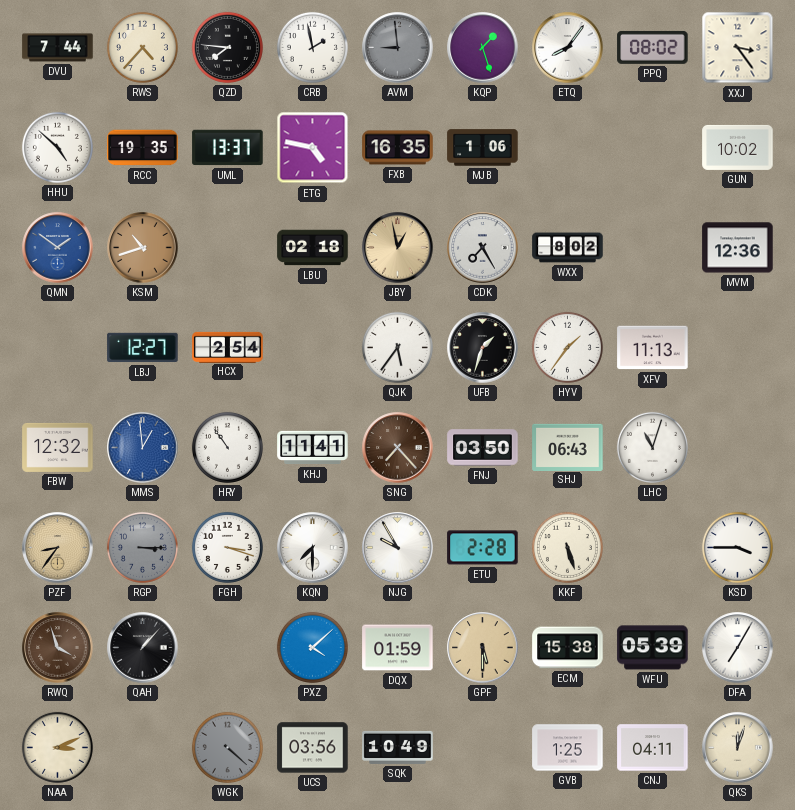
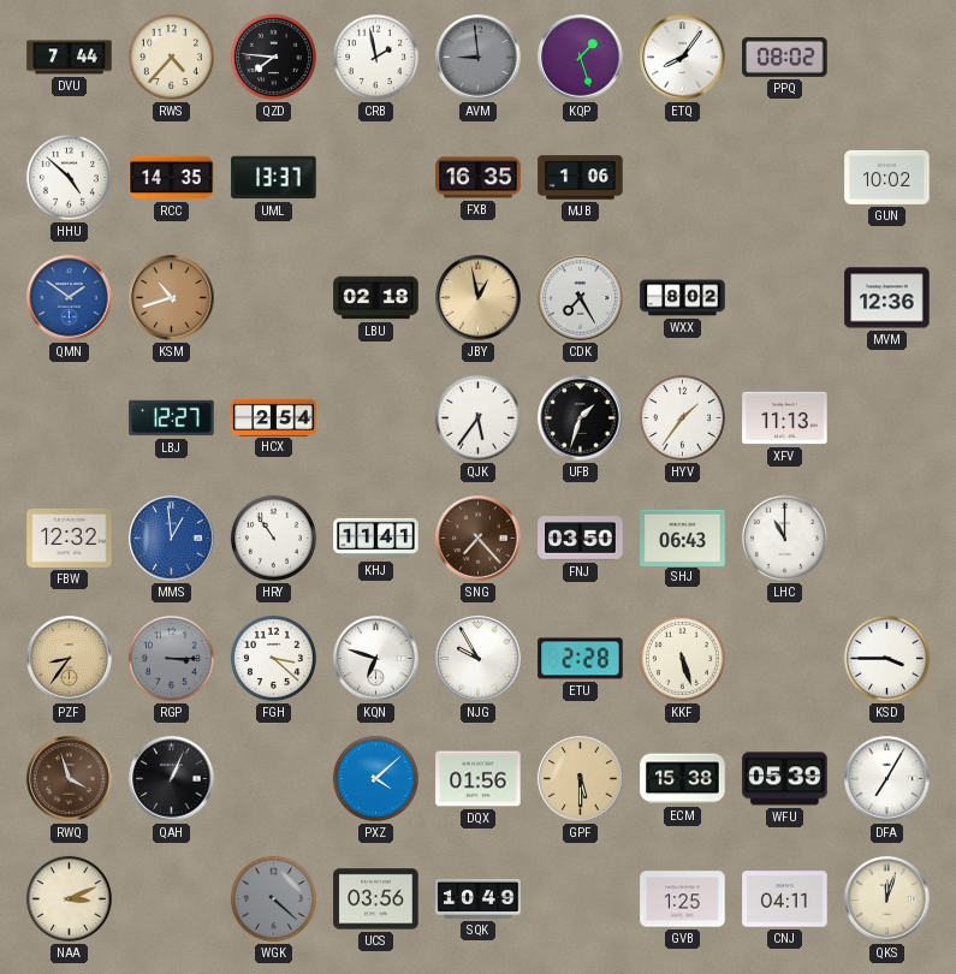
XXJ: 3:24 -> none
RCC: 19:35 -> 14:35
ETG: 4:47 -> none
LHC: 11:03 -> 11:00
FGH: 3:18 -> 3:22
KQN: 7:30 -> 6:48
QAH: 1:07 -> 1:04
DQX: 01:59 -> 01:56
